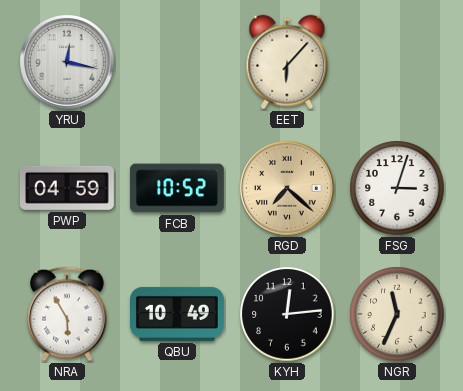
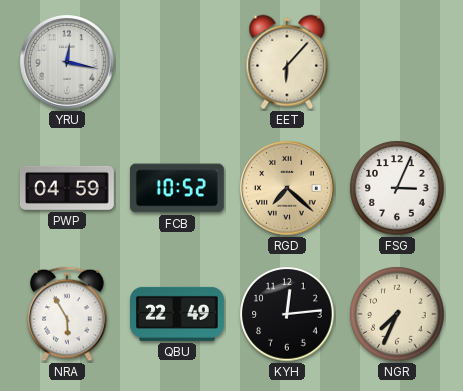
FSG: 3:03 -> 3:04
QBU: 10:49 -> 22:49
NGR: 11:34 -> 7:34
